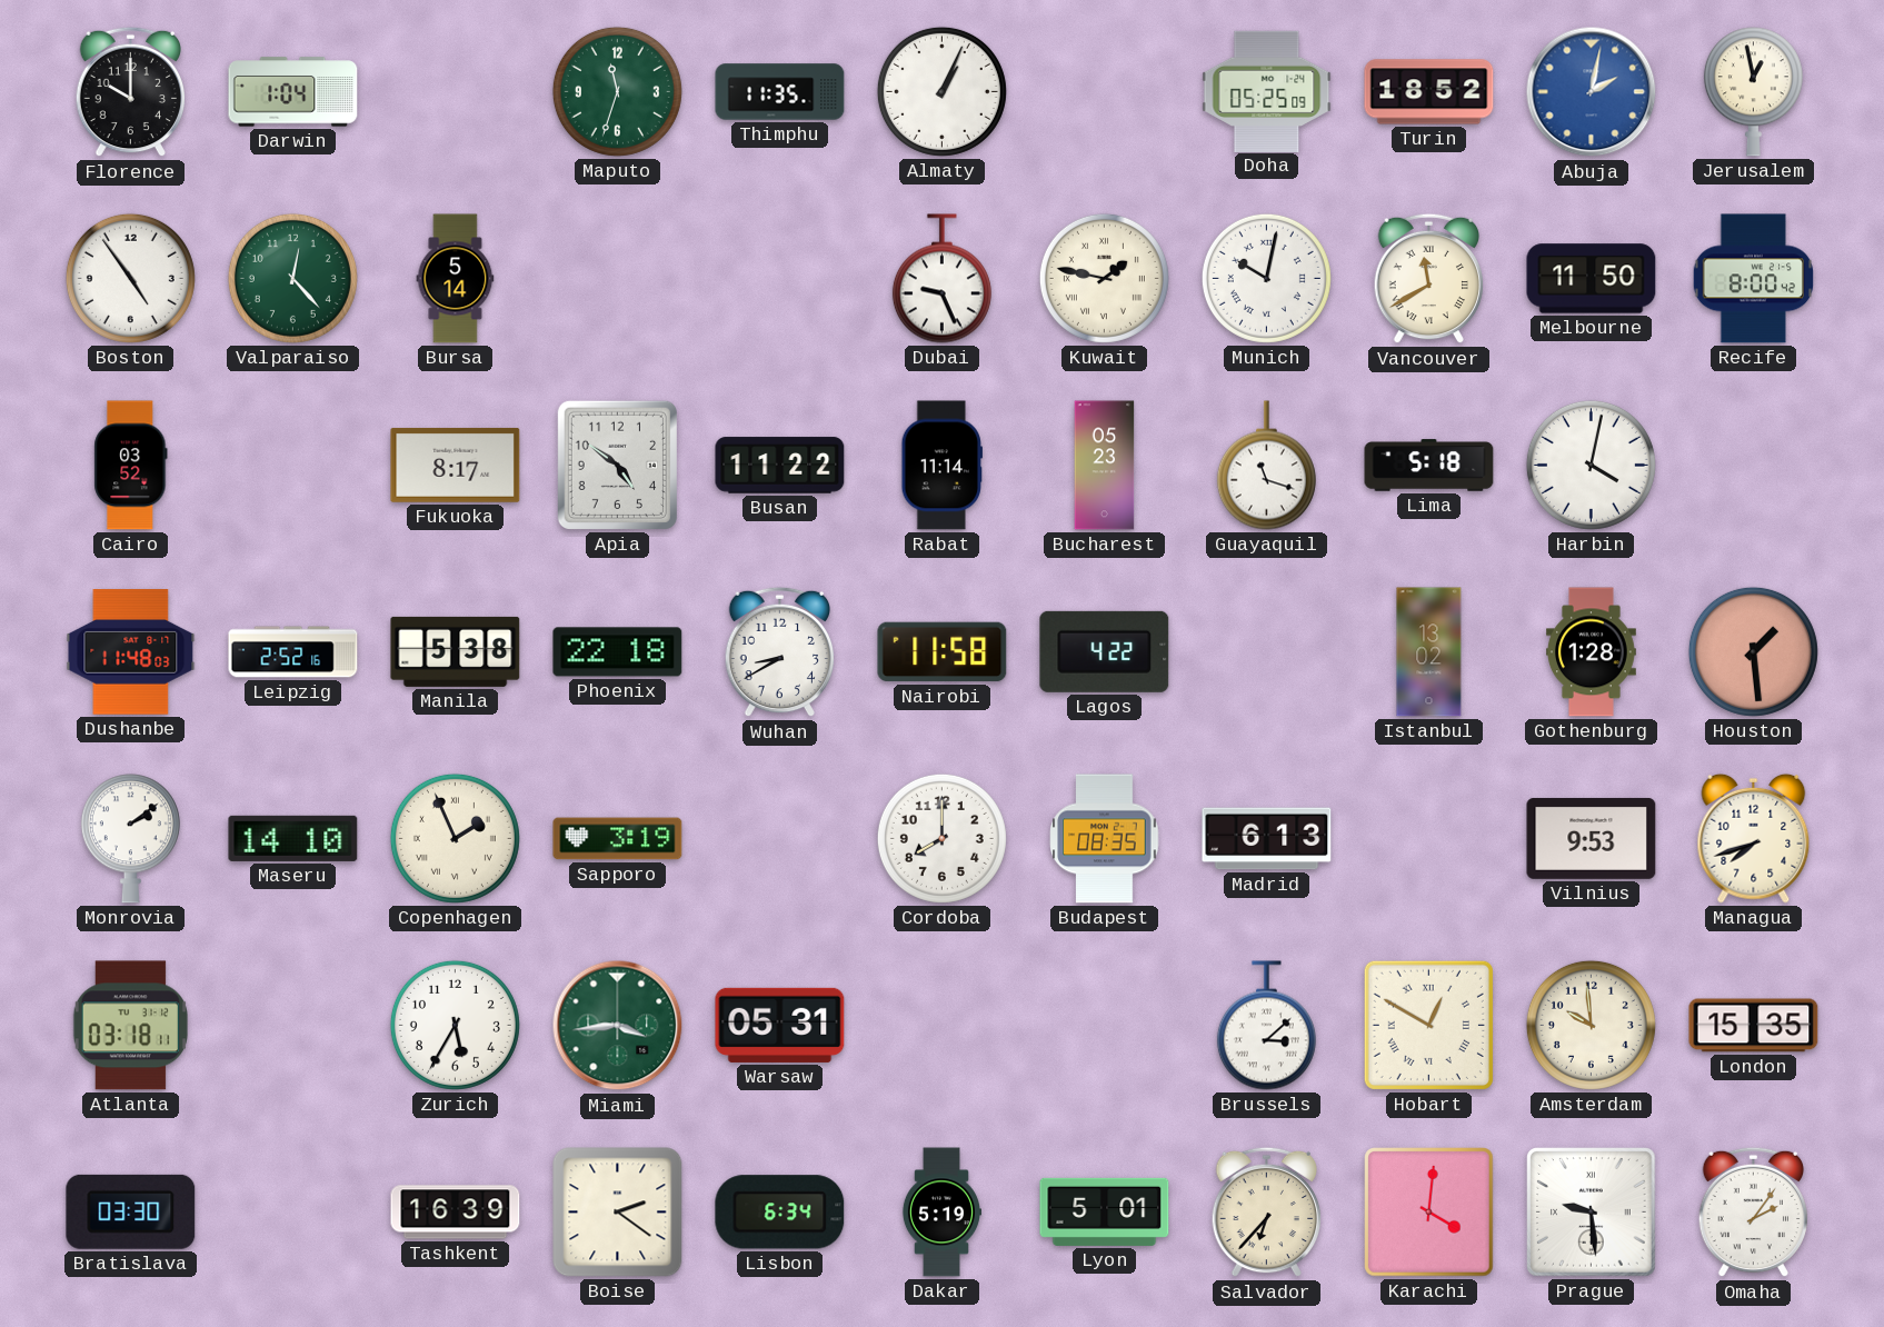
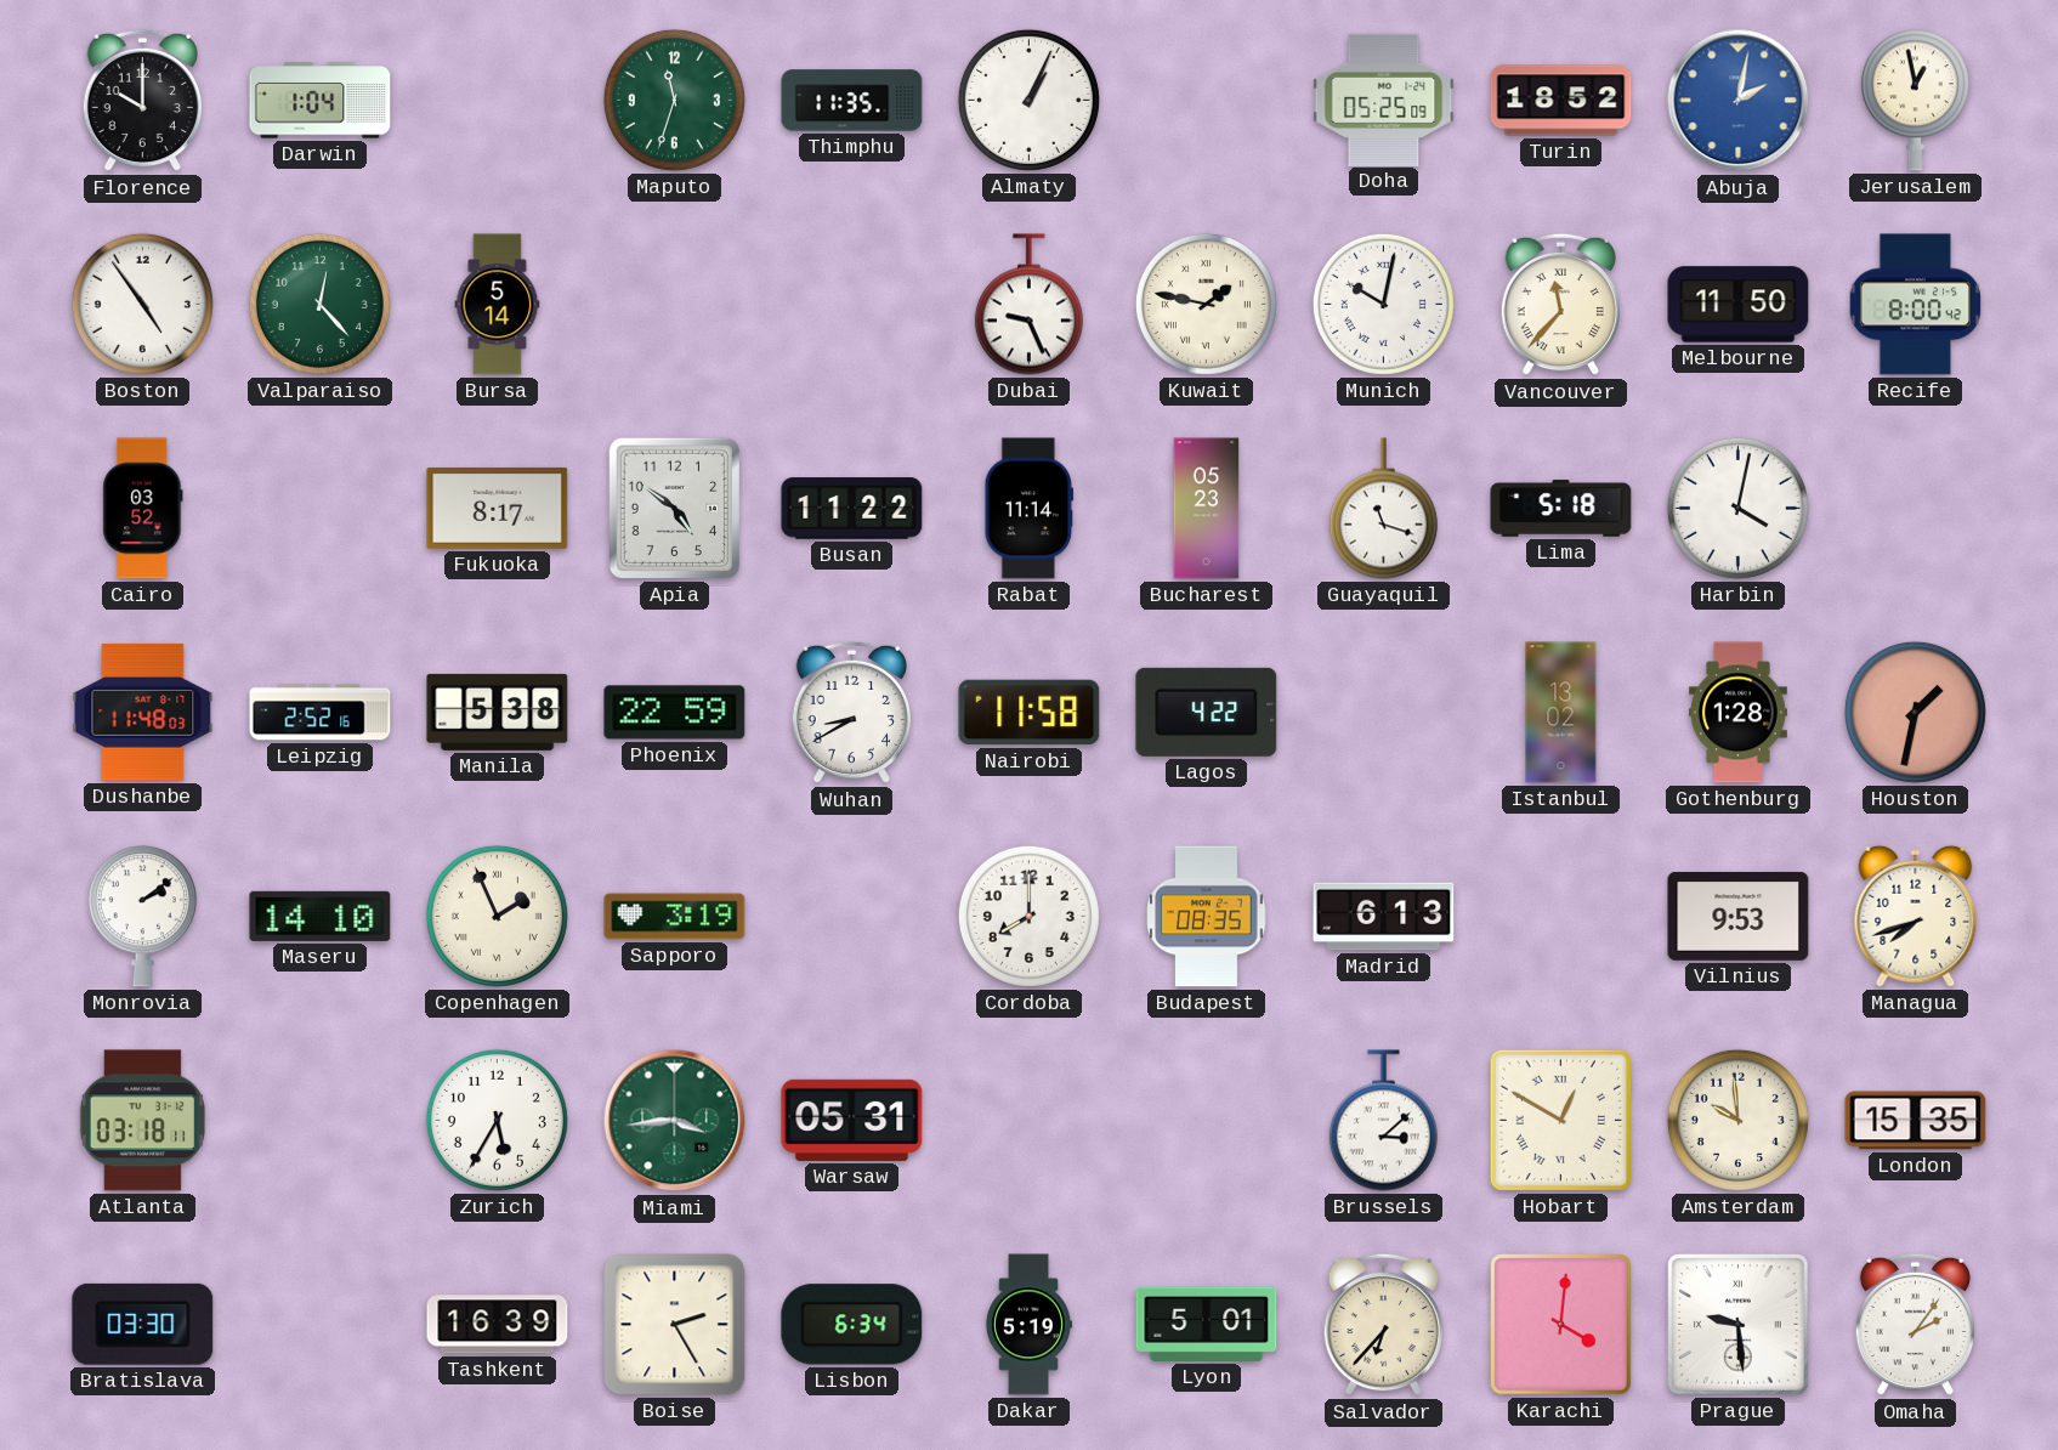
Vancouver: 11:40 -> 11:37
Phoenix: 22:18 -> 22:59
Houston: 1:29 -> 1:32
Boise: 2:21 -> 2:25
